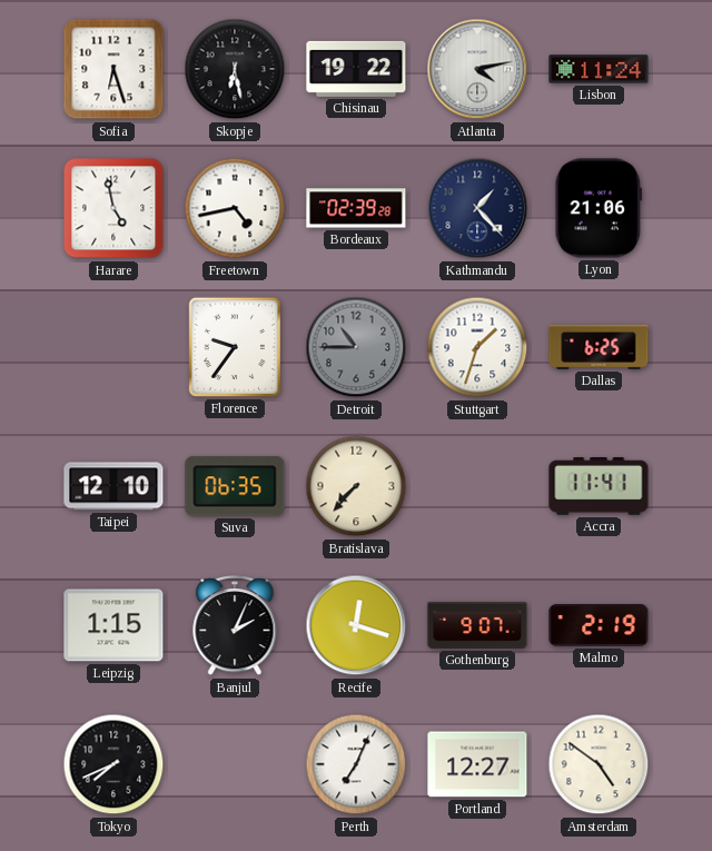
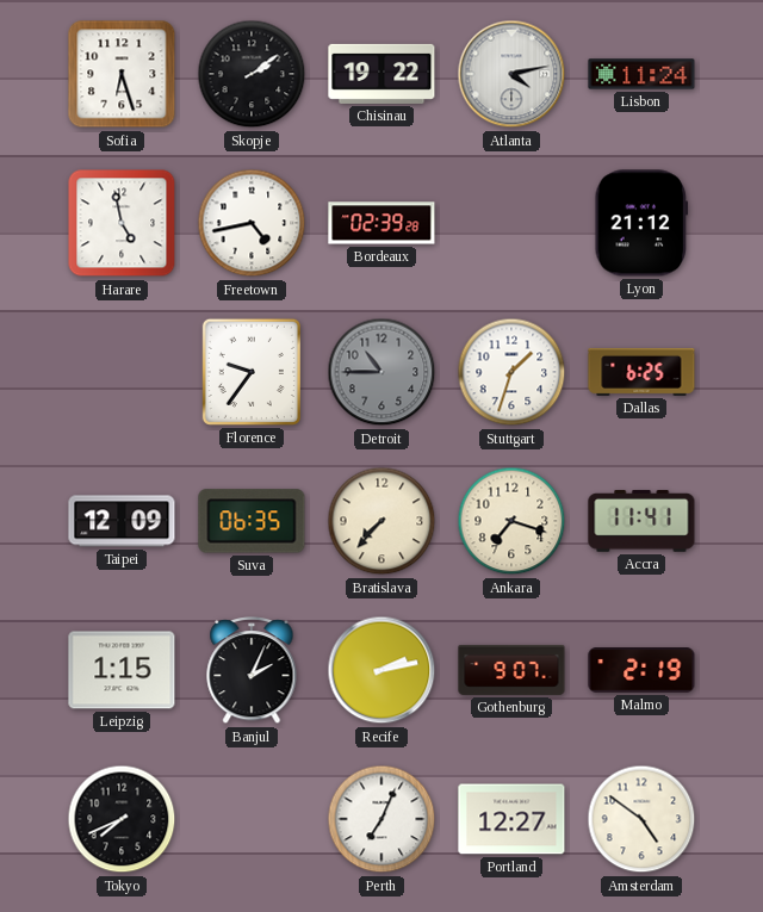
Skopje: 6:28 -> 2:09
Kathmandu: 1:23 -> none
Lyon: 21:06 -> 21:12
Taipei: 12:10 -> 12:09
Ankara: none -> 7:18
Recife: 12:18 -> 2:13
